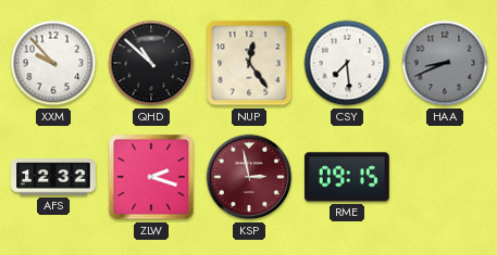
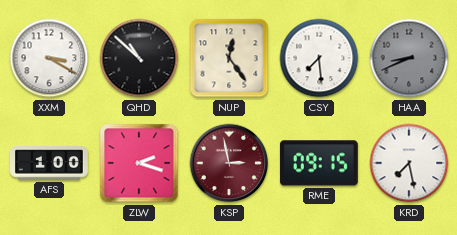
XXM: 9:53 -> 3:20
AFS: 12:32 -> 1:00
KRD: none -> 7:28
